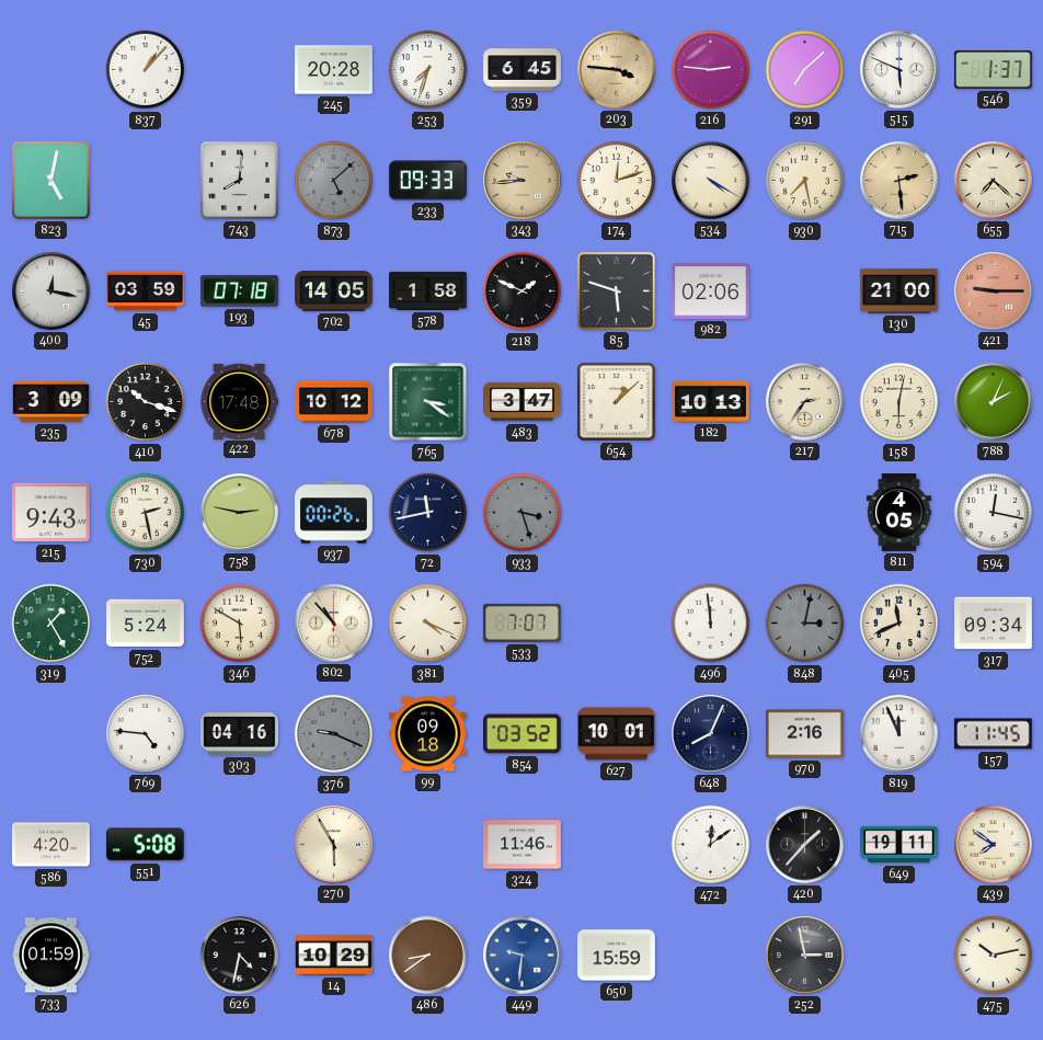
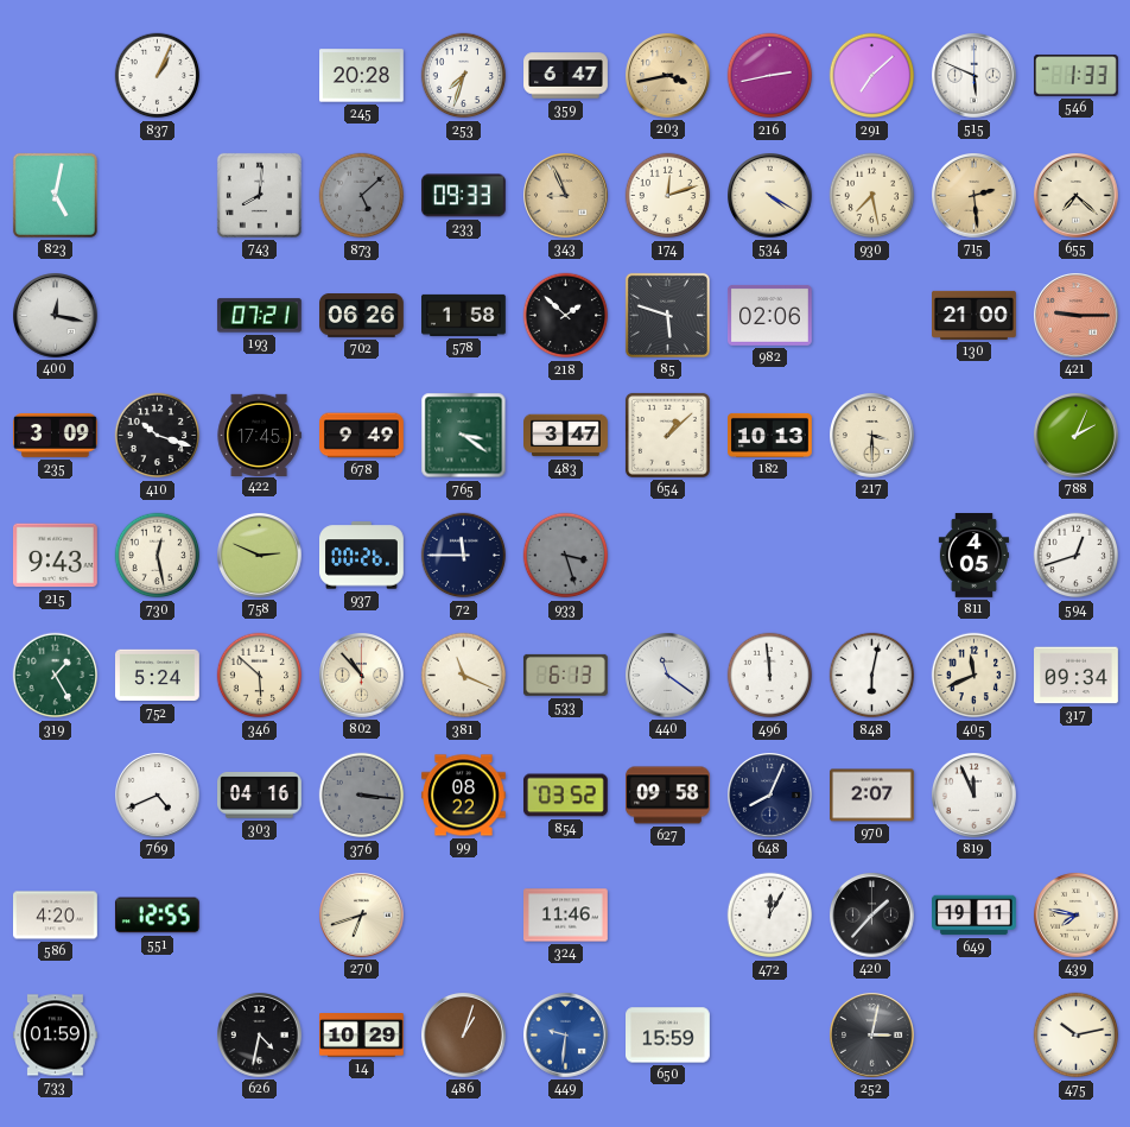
837: 1:07 -> 1:04
359: 6:45 -> 6:47
203: 3:46 -> 3:43
216: 2:46 -> 2:43
546: 1:37 -> 1:33
343: 9:44 -> 8:56
45: 03:59 -> none
193: 07:18 -> 07:21
702: 14:05 -> 06:26
218: 1:49 -> 1:52
422: 17:48 -> 17:45
678: 10:12 -> 9:49
217: 2:36 -> 3:30
158: 6:02 -> none
730: 2:28 -> 12:28
758: 2:47 -> 2:49
72: 11:43 -> 11:45
594: 12:17 -> 12:42
346: 5:50 -> 5:52
381: 4:19 -> 11:19
533: 7:07 -> 6:13
440: none -> 11:21
848: 3:02 -> 6:02
848 dial: grey -> white
769: 4:46 -> 4:41
376: 9:19 -> 3:16
99: 09:18 -> 08:22
627: 10:01 -> 09:58
970: 2:16 -> 2:07
157: 11:45 -> none
551: 5:08 -> 12:55
270: 5:55 -> 6:42
472: 12:09 -> 12:05
439: 7:51 -> 7:47
486: 8:39 -> 1:03
252: 2:58 -> 3:02
